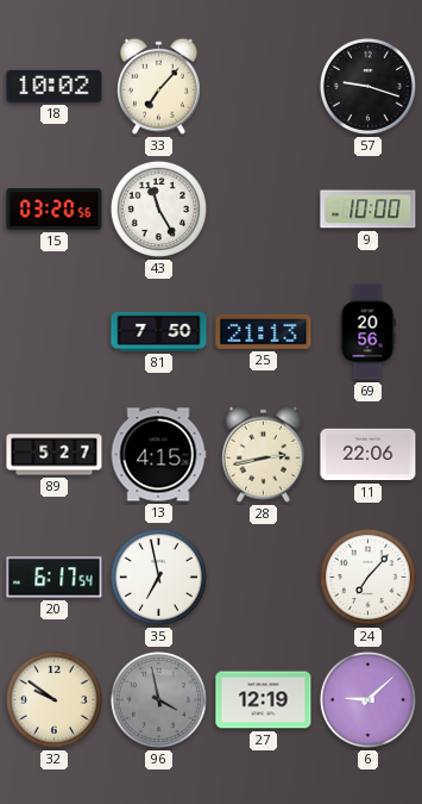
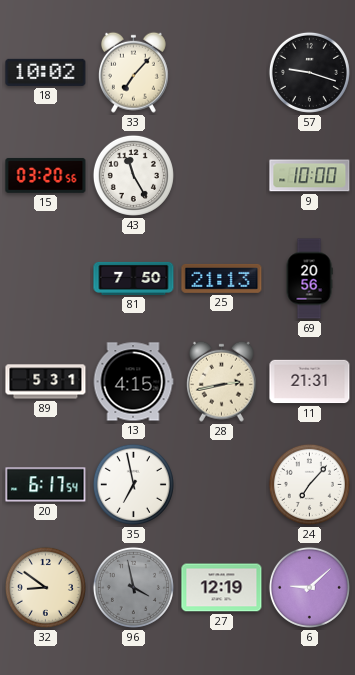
89: 5:27 -> 5:31
11: 22:06 -> 21:31
32: 9:51 -> 8:51
